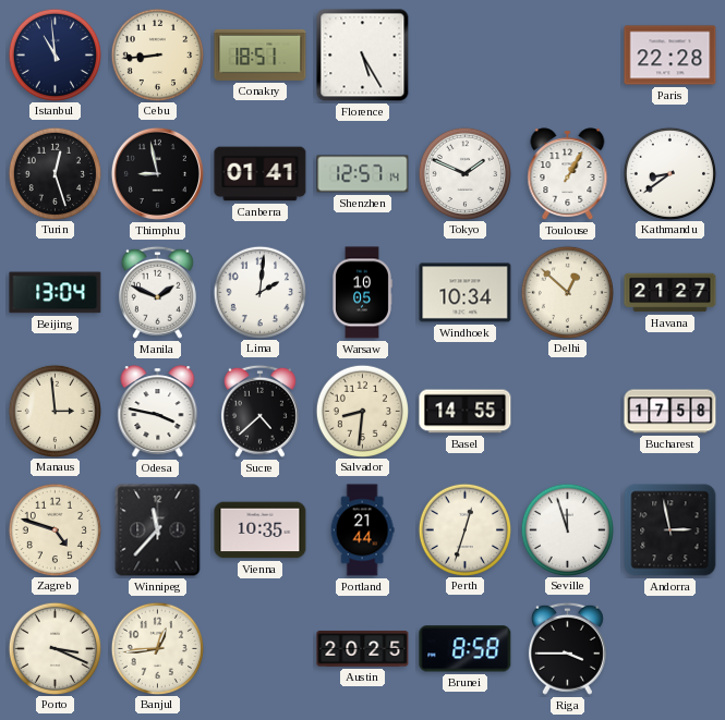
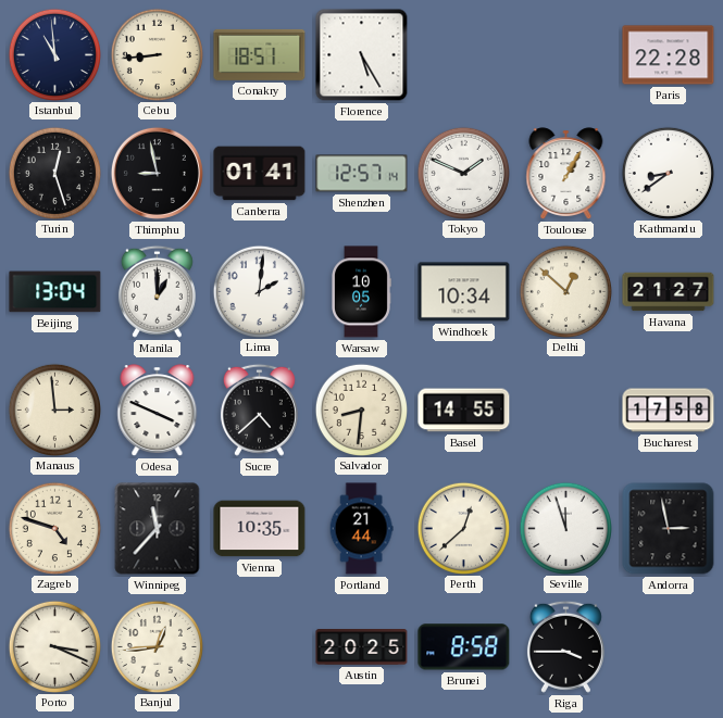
Manila: 1:49 -> 1:00
Odesa: 3:47 -> 3:49
Perth: 12:33 -> 12:38
